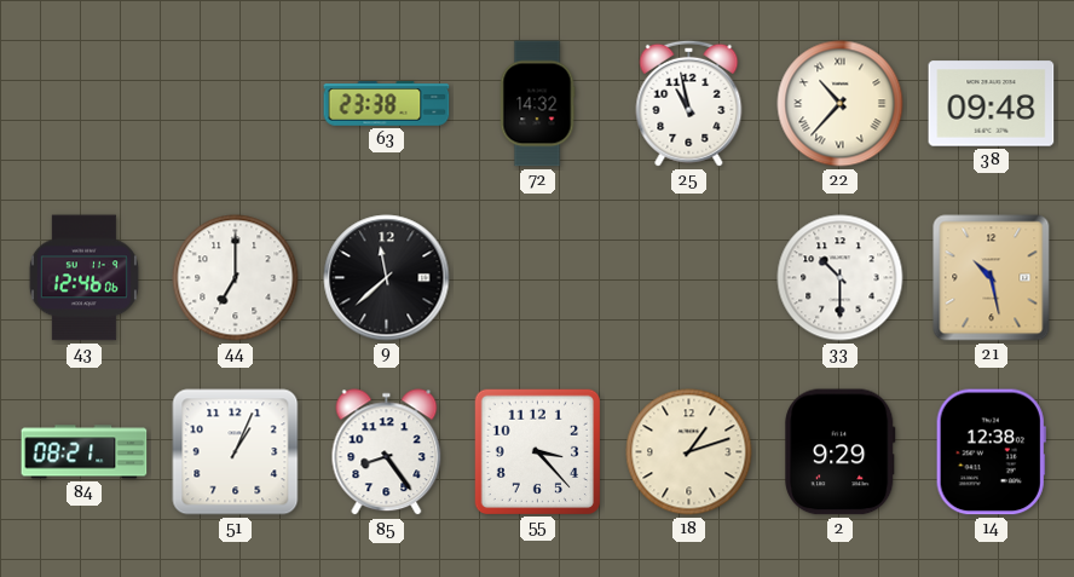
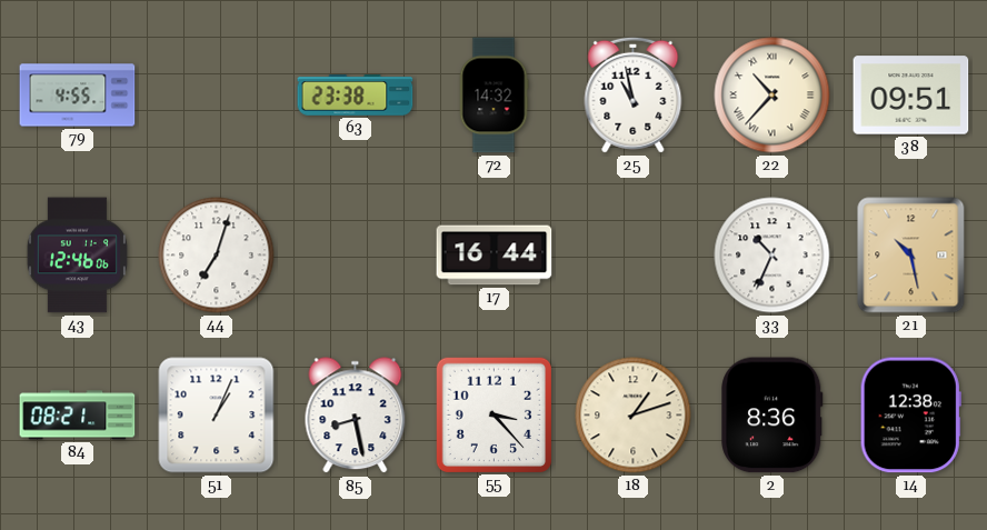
79: none -> 4:55
38: 09:48 -> 09:51
44: 7:00 -> 7:03
9: 11:38 -> none
17: none -> 16:44
33: 10:30 -> 10:34
85: 8:24 -> 8:28
2: 9:29 -> 8:36
